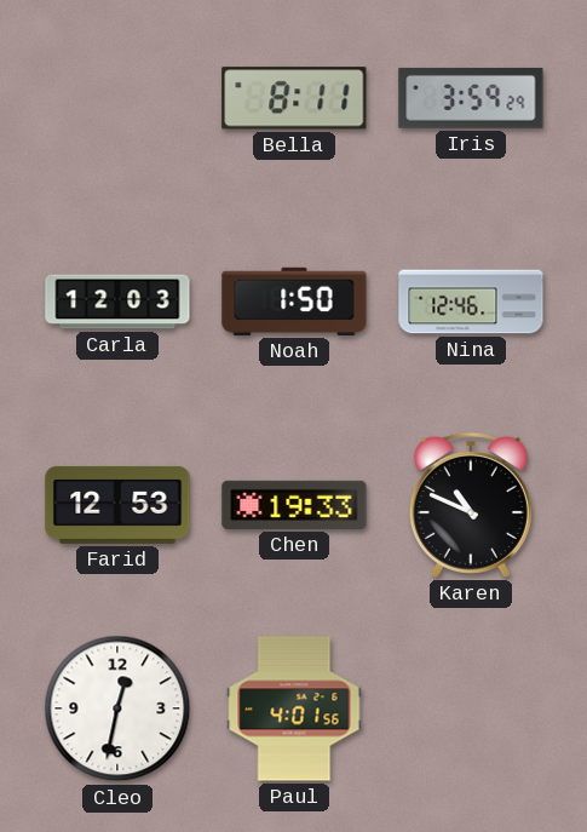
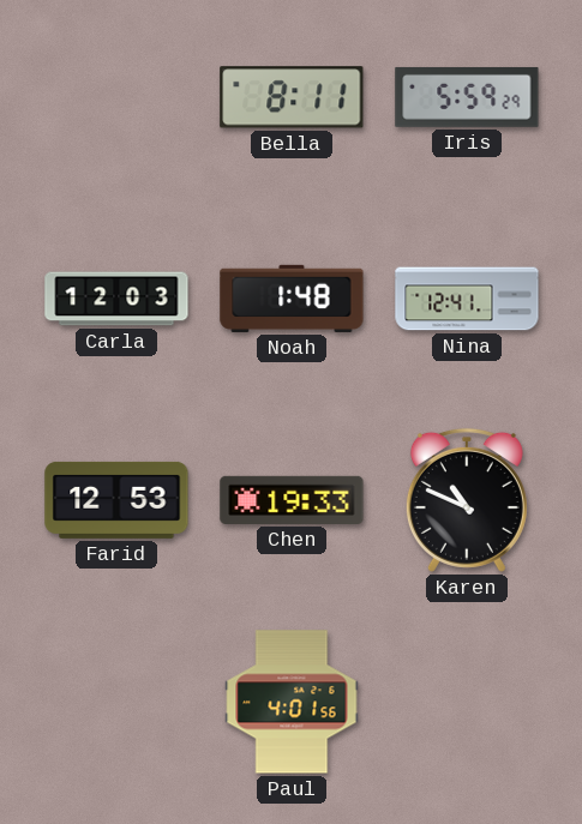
Iris: 3:59 -> 5:59
Noah: 1:50 -> 1:48
Nina: 12:46 -> 12:41
Cleo: 12:32 -> none
